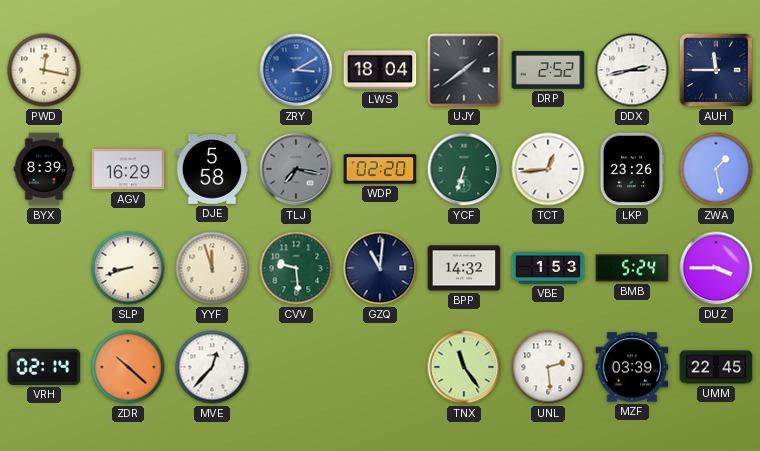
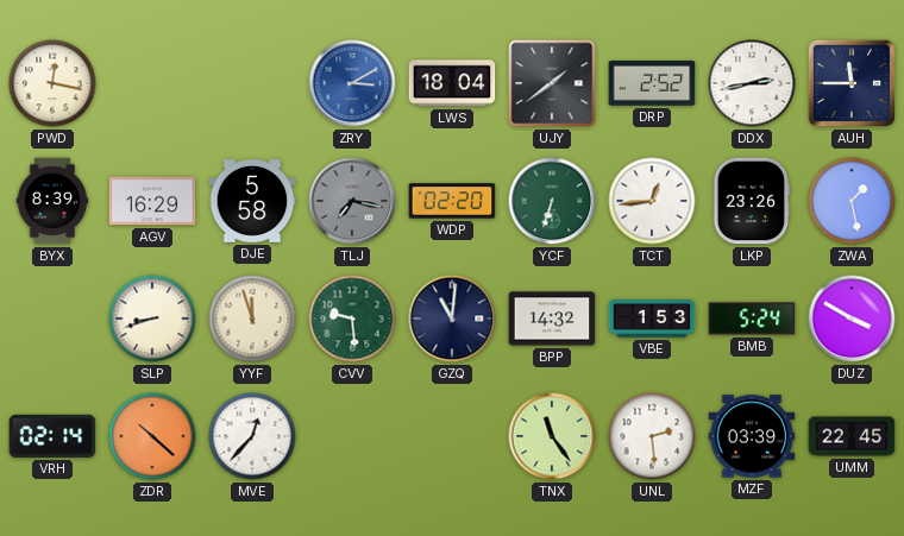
DUZ: 3:45 -> 3:50
